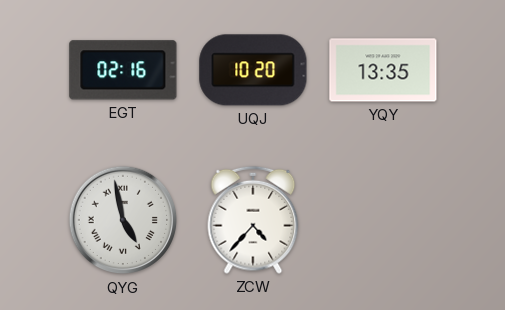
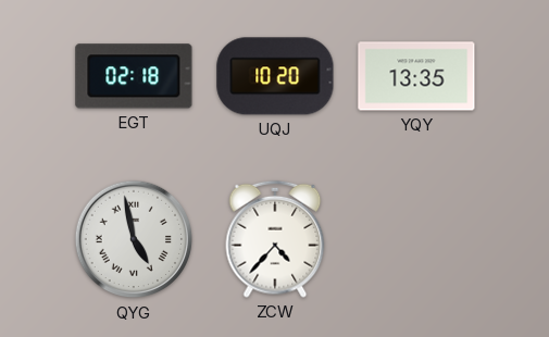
EGT: 02:16 -> 02:18
